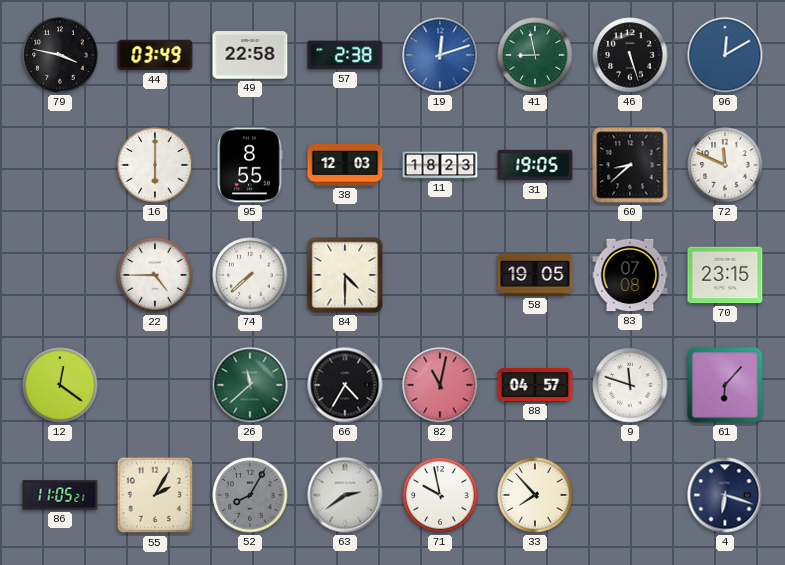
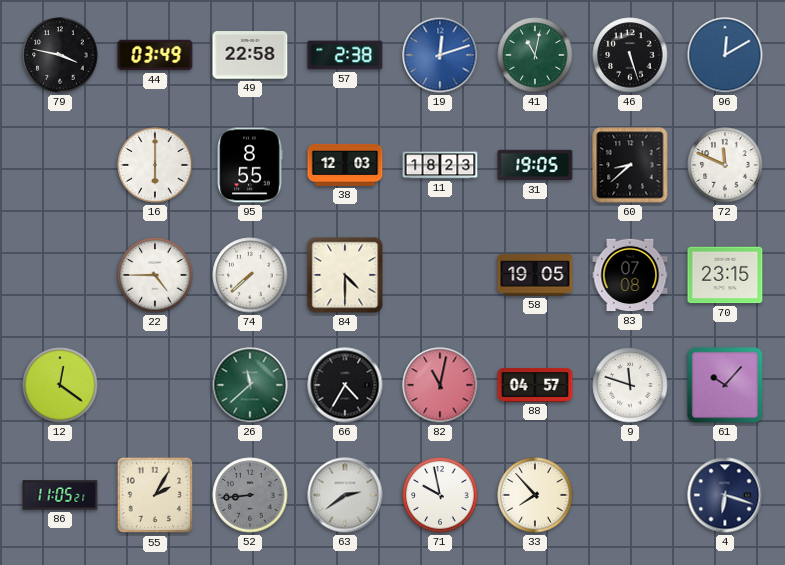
41: 8:58 -> 11:02
61: 6:07 -> 10:07
52: 8:05 -> 8:44
